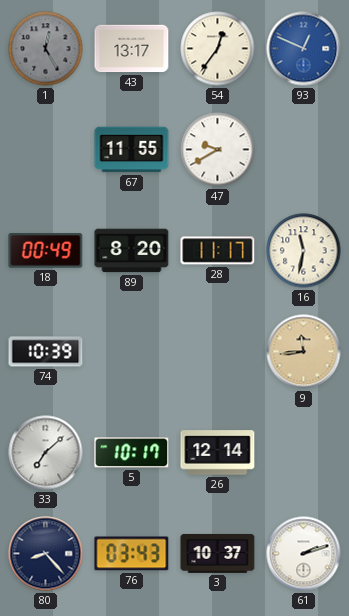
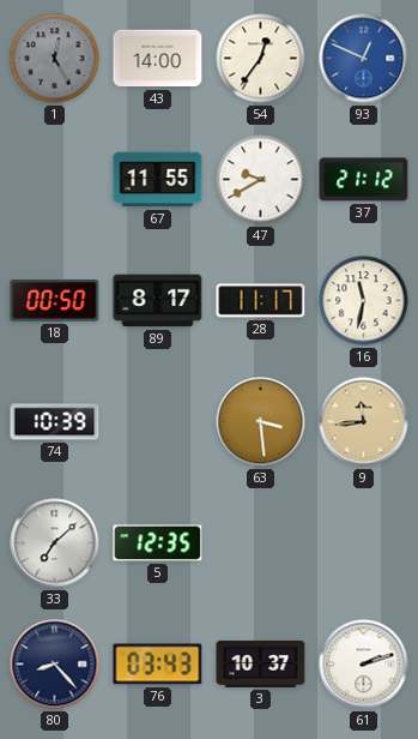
43: 13:17 -> 14:00
37: none -> 21:12
18: 00:49 -> 00:50
89: 8:20 -> 8:17
63: none -> 3:29
5: 10:17 -> 12:35
26: 12:14 -> none
